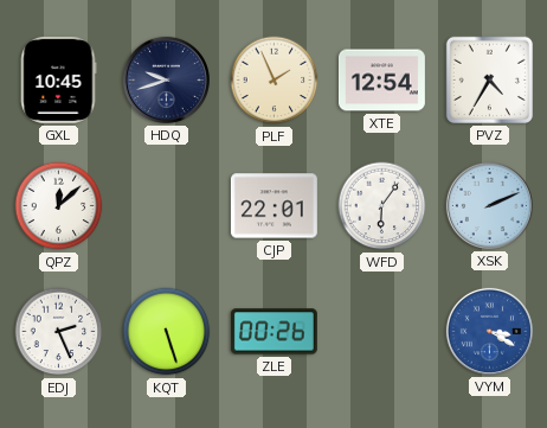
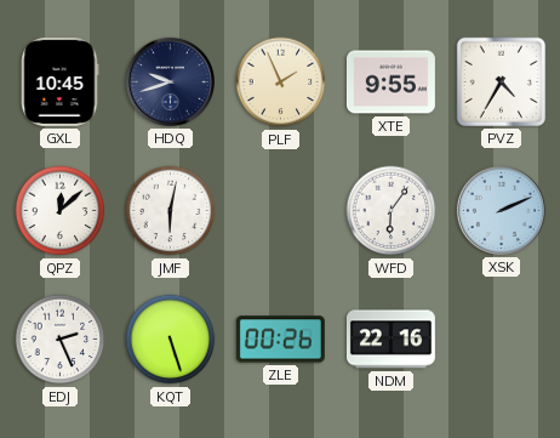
XTE: 12:54 -> 9:55
JMF: none -> 6:02
CJP: 22:01 -> none
NDM: none -> 22:16
VYM: 3:20 -> none
